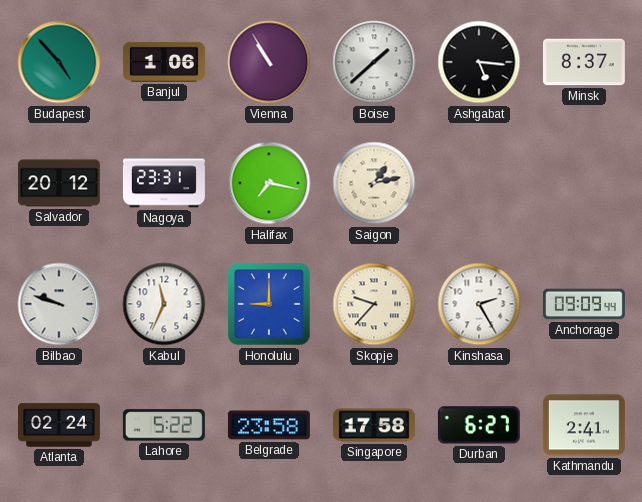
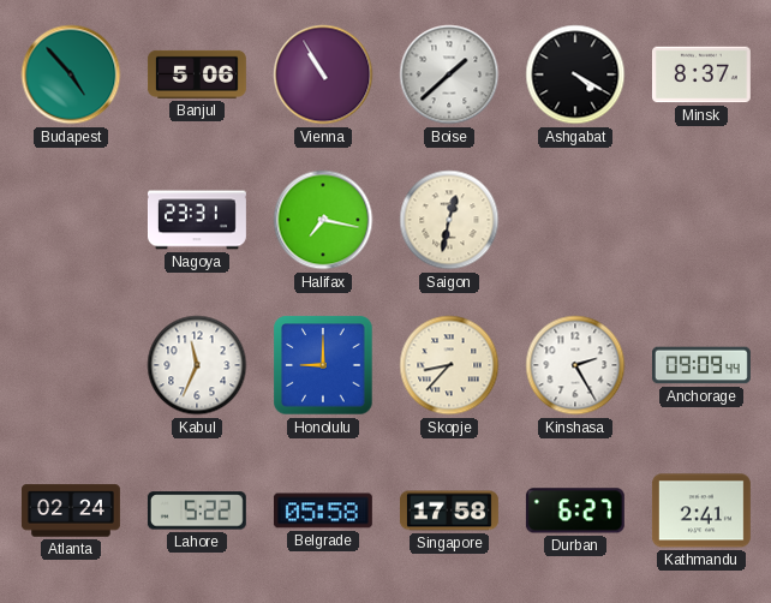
Banjul: 1:06 -> 5:06
Ashgabat: 5:16 -> 4:20
Salvador: 20:12 -> none
Saigon: 1:13 -> 12:32
Bilbao: 9:48 -> none
Skopje: 9:37 -> 8:37
Belgrade: 23:58 -> 05:58
